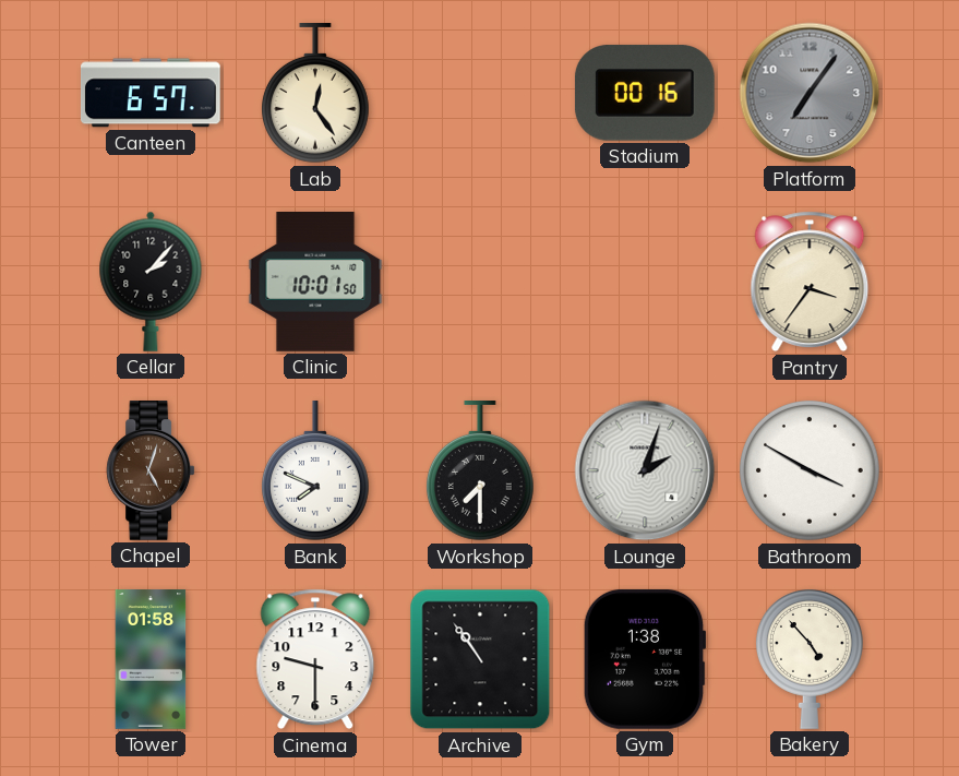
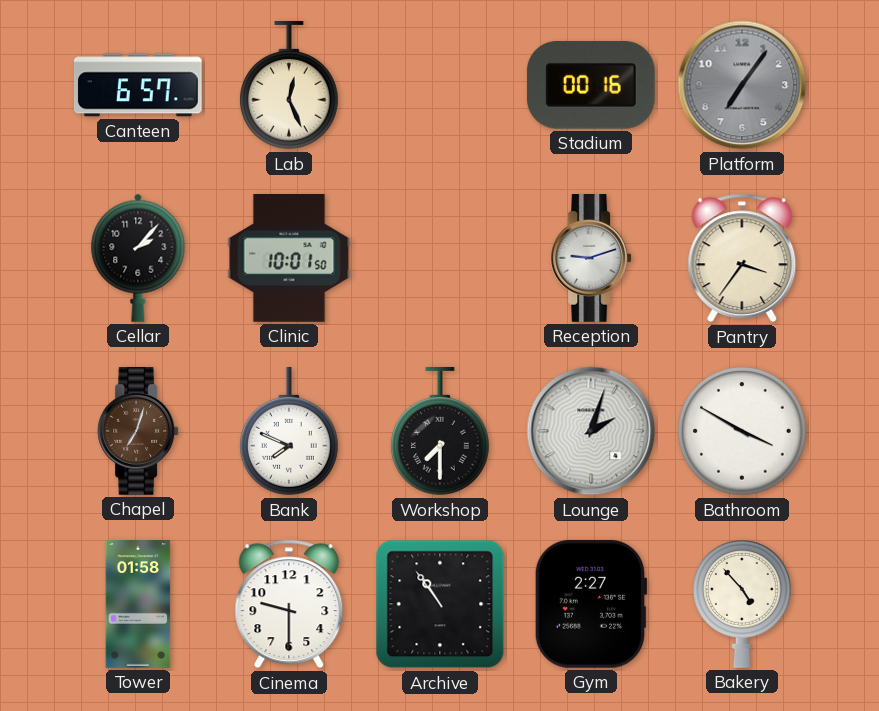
Lab: 12:24 -> 12:26
Reception: none -> 9:12
Chapel: 5:03 -> 7:03
Gym: 1:38 -> 2:27
